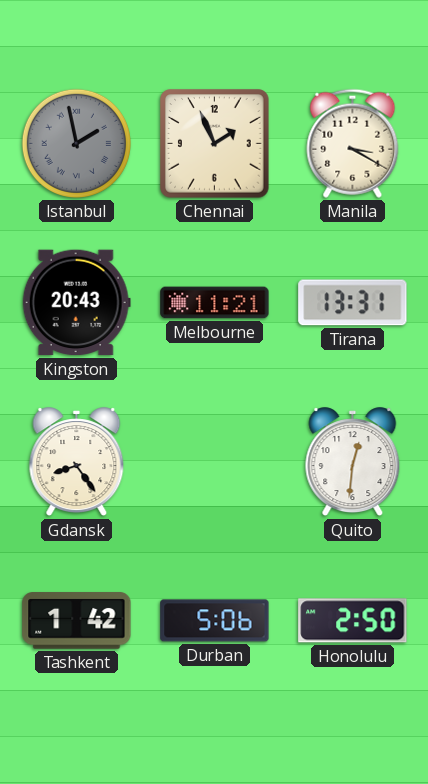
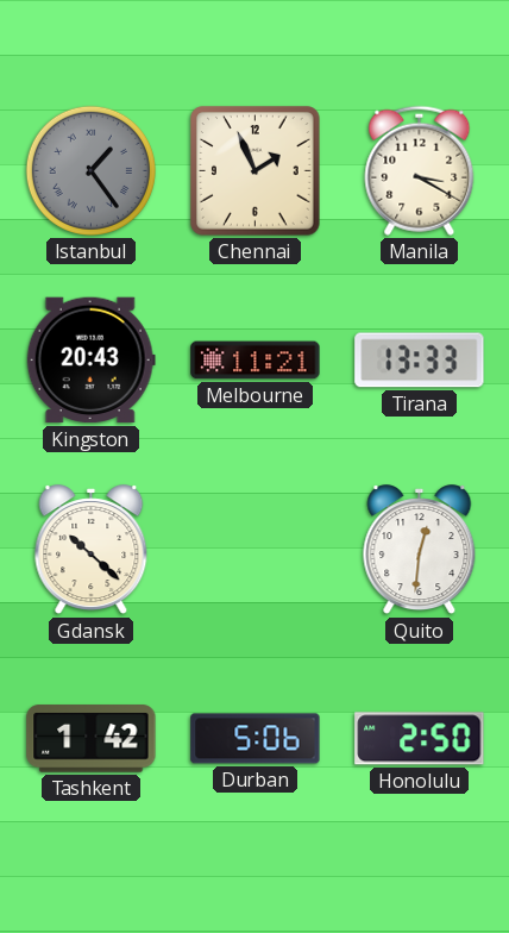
Istanbul: 1:58 -> 1:24
Tirana: 13:31 -> 13:33
Gdansk: 8:24 -> 10:22
